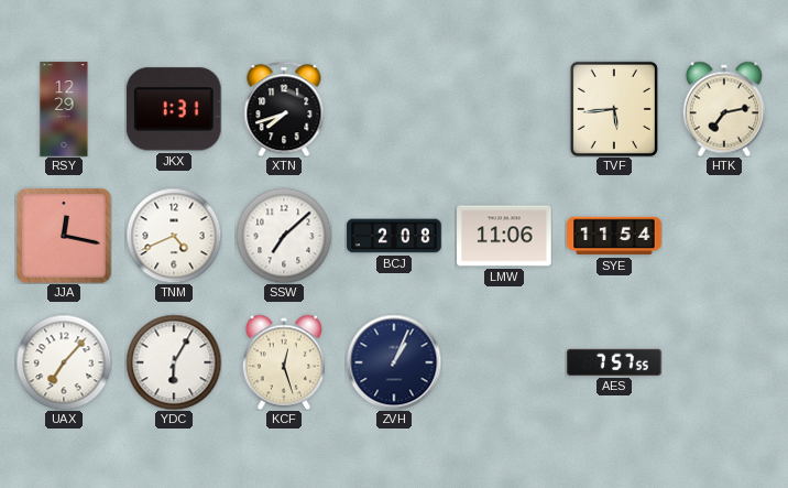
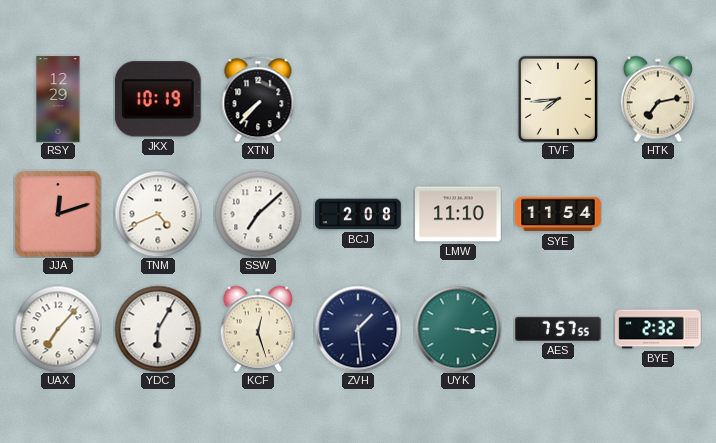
JKX: 1:31 -> 10:19
XTN: 7:42 -> 7:37
TVF: 5:44 -> 7:44
JJA: 12:17 -> 12:12
LMW: 11:06 -> 11:10
ZVH: 1:04 -> 1:29
UYK: none -> 3:16
BYE: none -> 2:32
